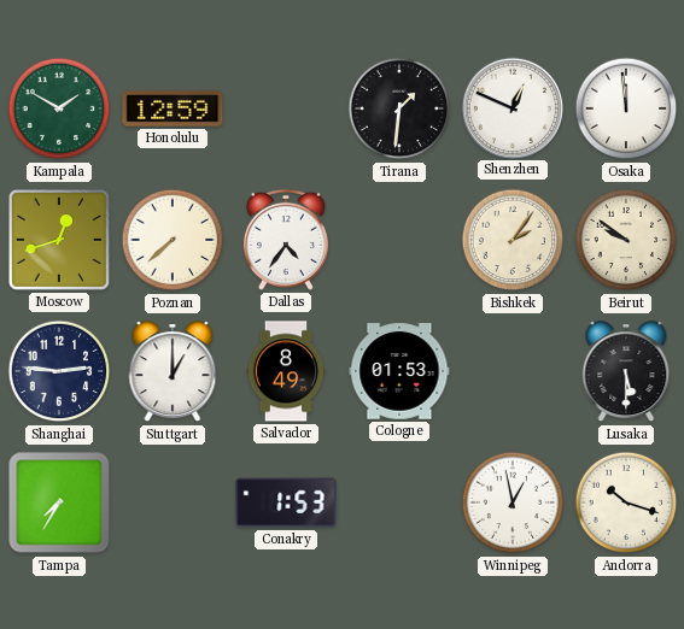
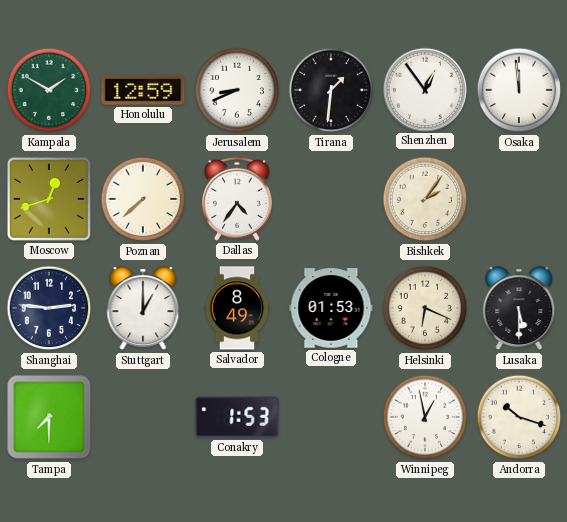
Jerusalem: none -> 8:41
Shenzhen: 12:49 -> 12:54
Beirut: 9:51 -> none
Helsinki: none -> 6:19
Tampa: 7:35 -> 7:30
